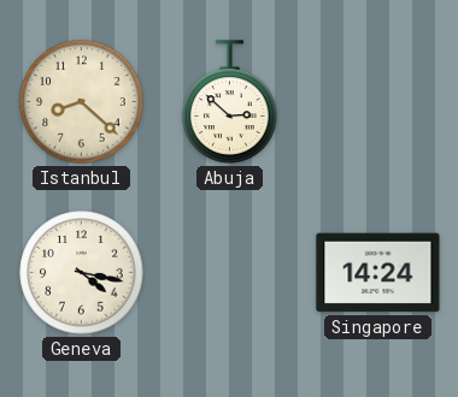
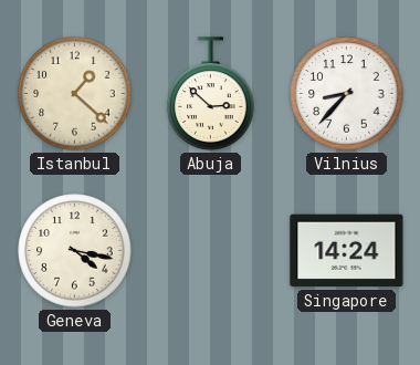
Istanbul: 8:22 -> 1:22
Vilnius: none -> 8:37
